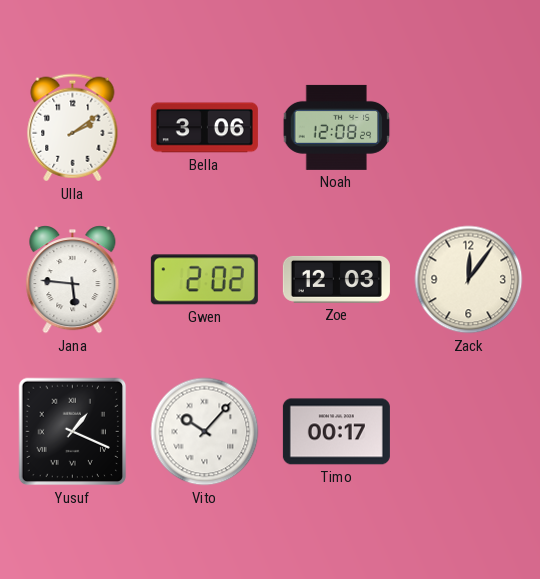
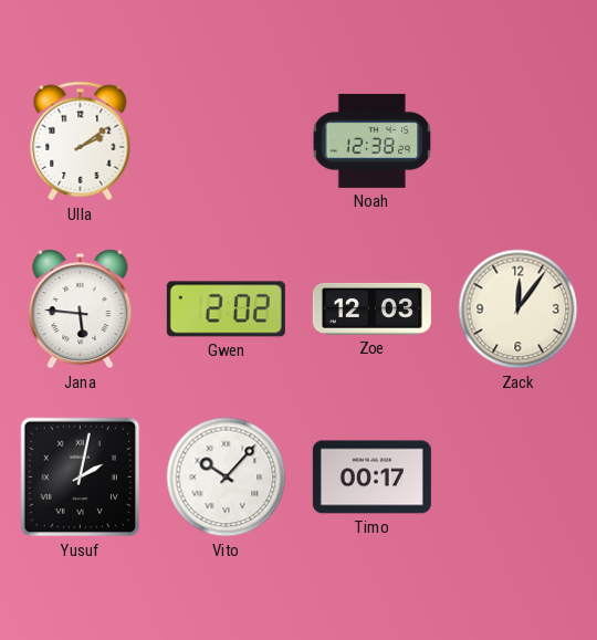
Bella: 3:06 -> none
Noah: 12:08 -> 12:38
Yusuf: 1:19 -> 2:02
